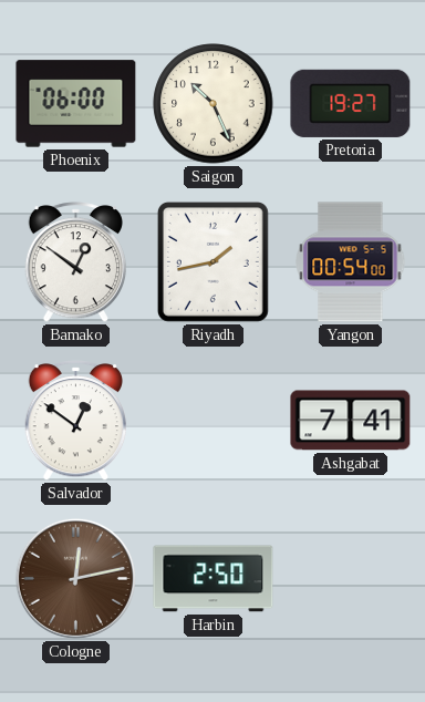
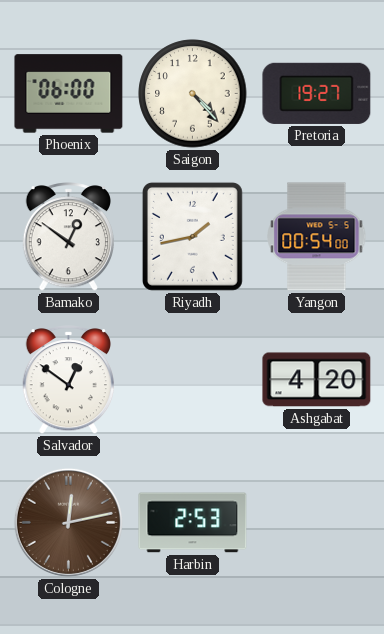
Saigon: 10:26 -> 4:23
Ashgabat: 7:41 -> 4:20
Harbin: 2:50 -> 2:53
